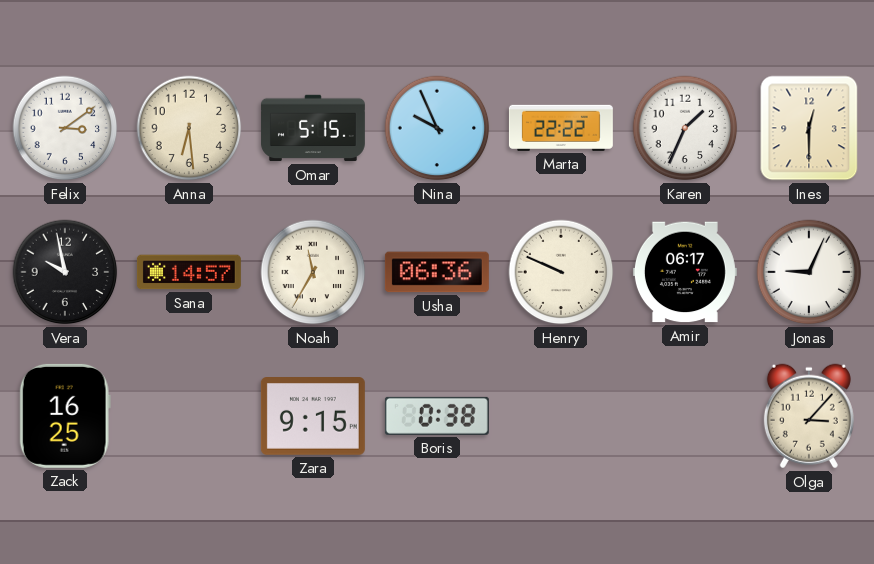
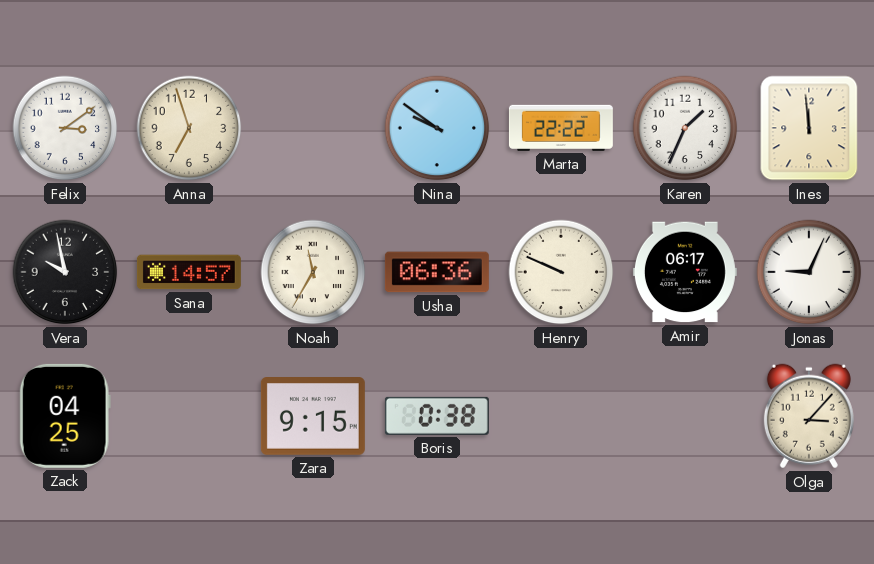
Anna: 6:29 -> 6:57
Omar: 5:15 -> none
Nina: 9:56 -> 9:51
Ines: 12:30 -> 11:59
Zack: 16:25 -> 04:25
